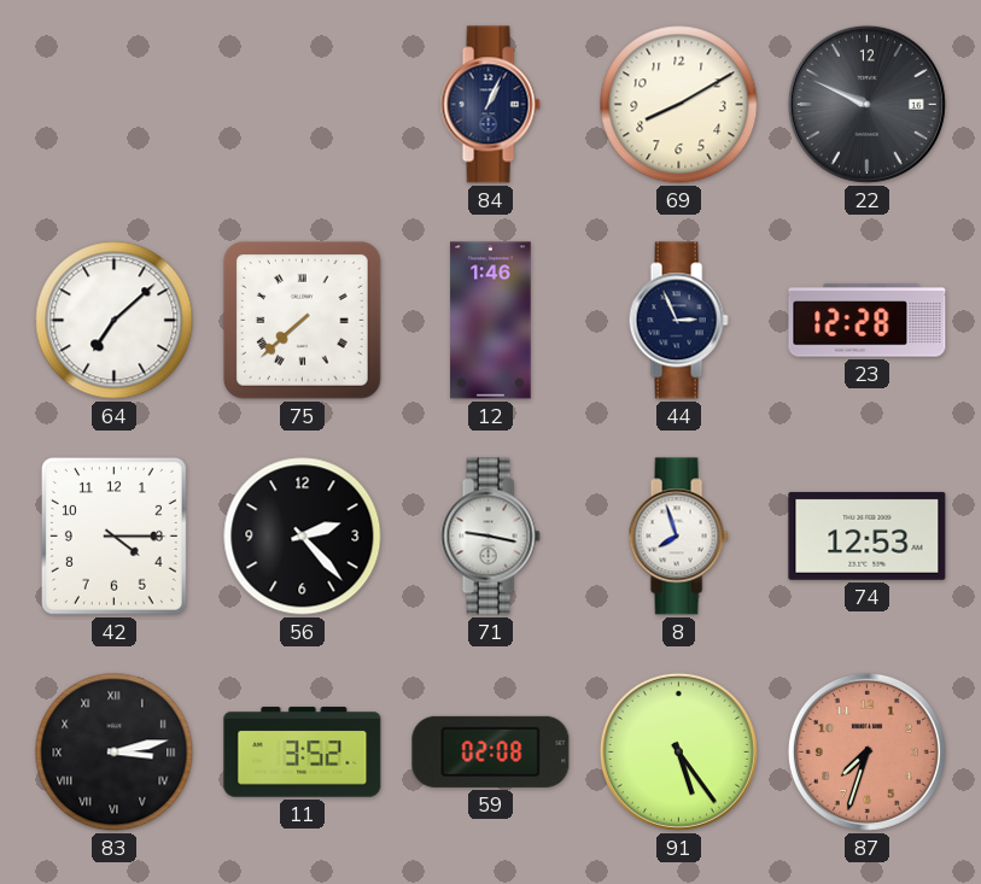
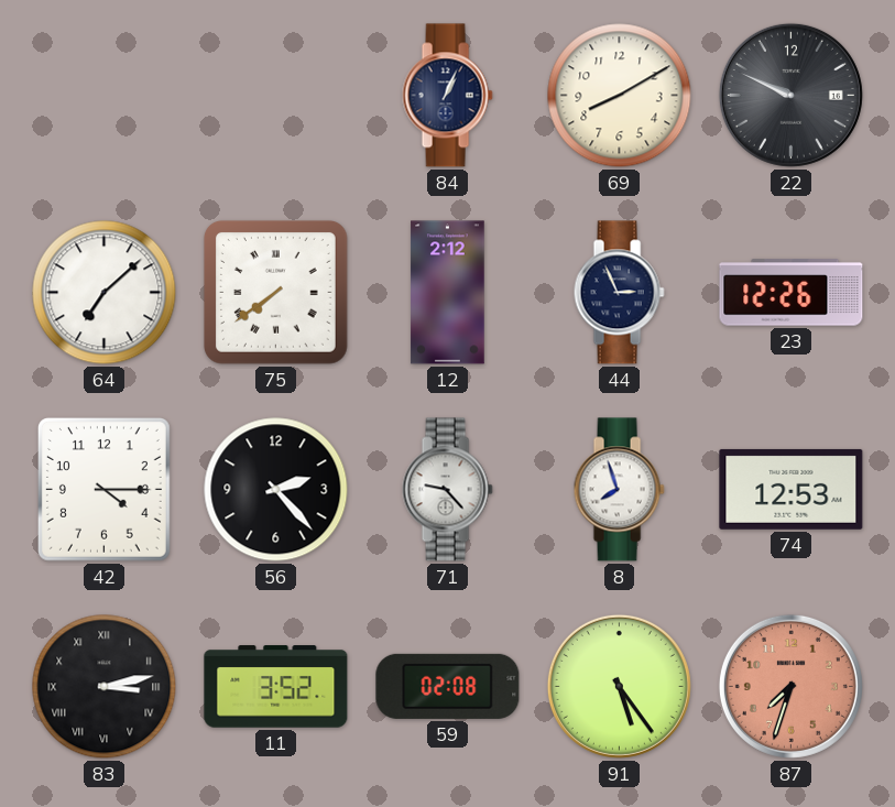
75: 7:38 -> 7:39
12: 1:46 -> 2:12
23: 12:28 -> 12:26
71: 9:17 -> 9:23
